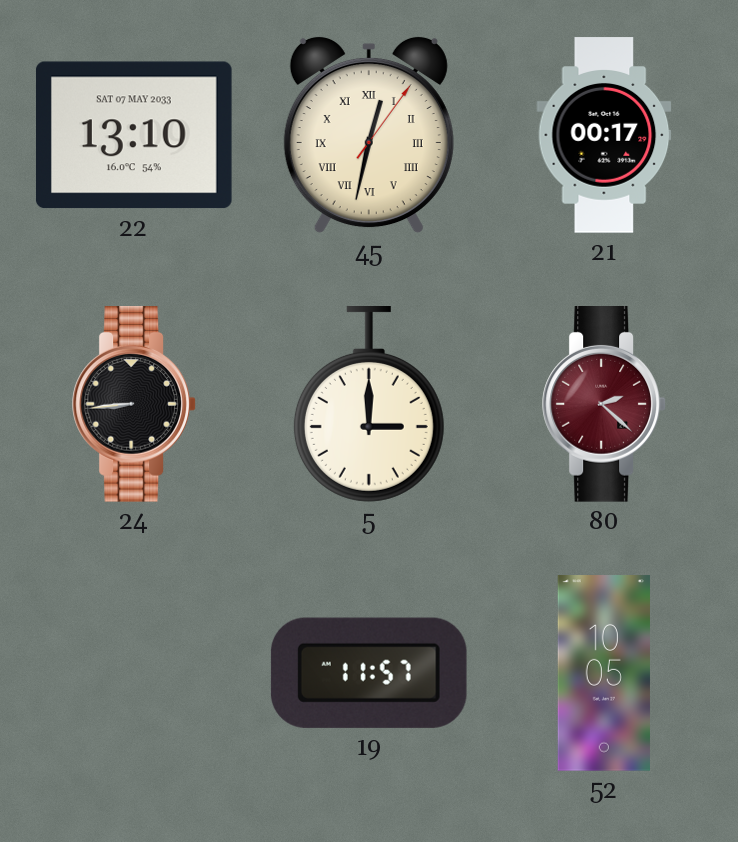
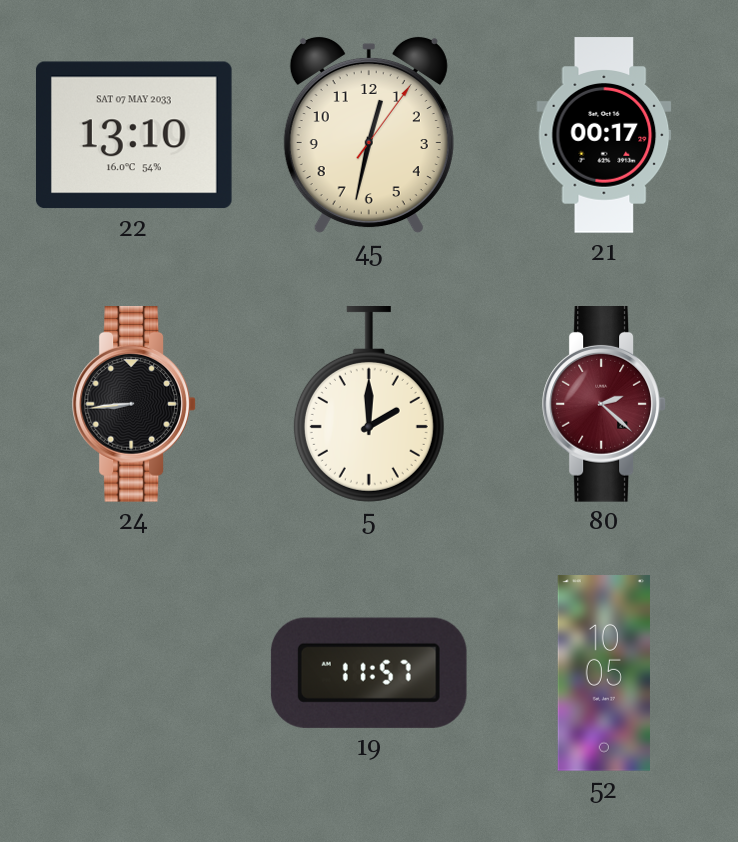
45 numerals: Roman -> Arabic
5: 3:00 -> 2:00
